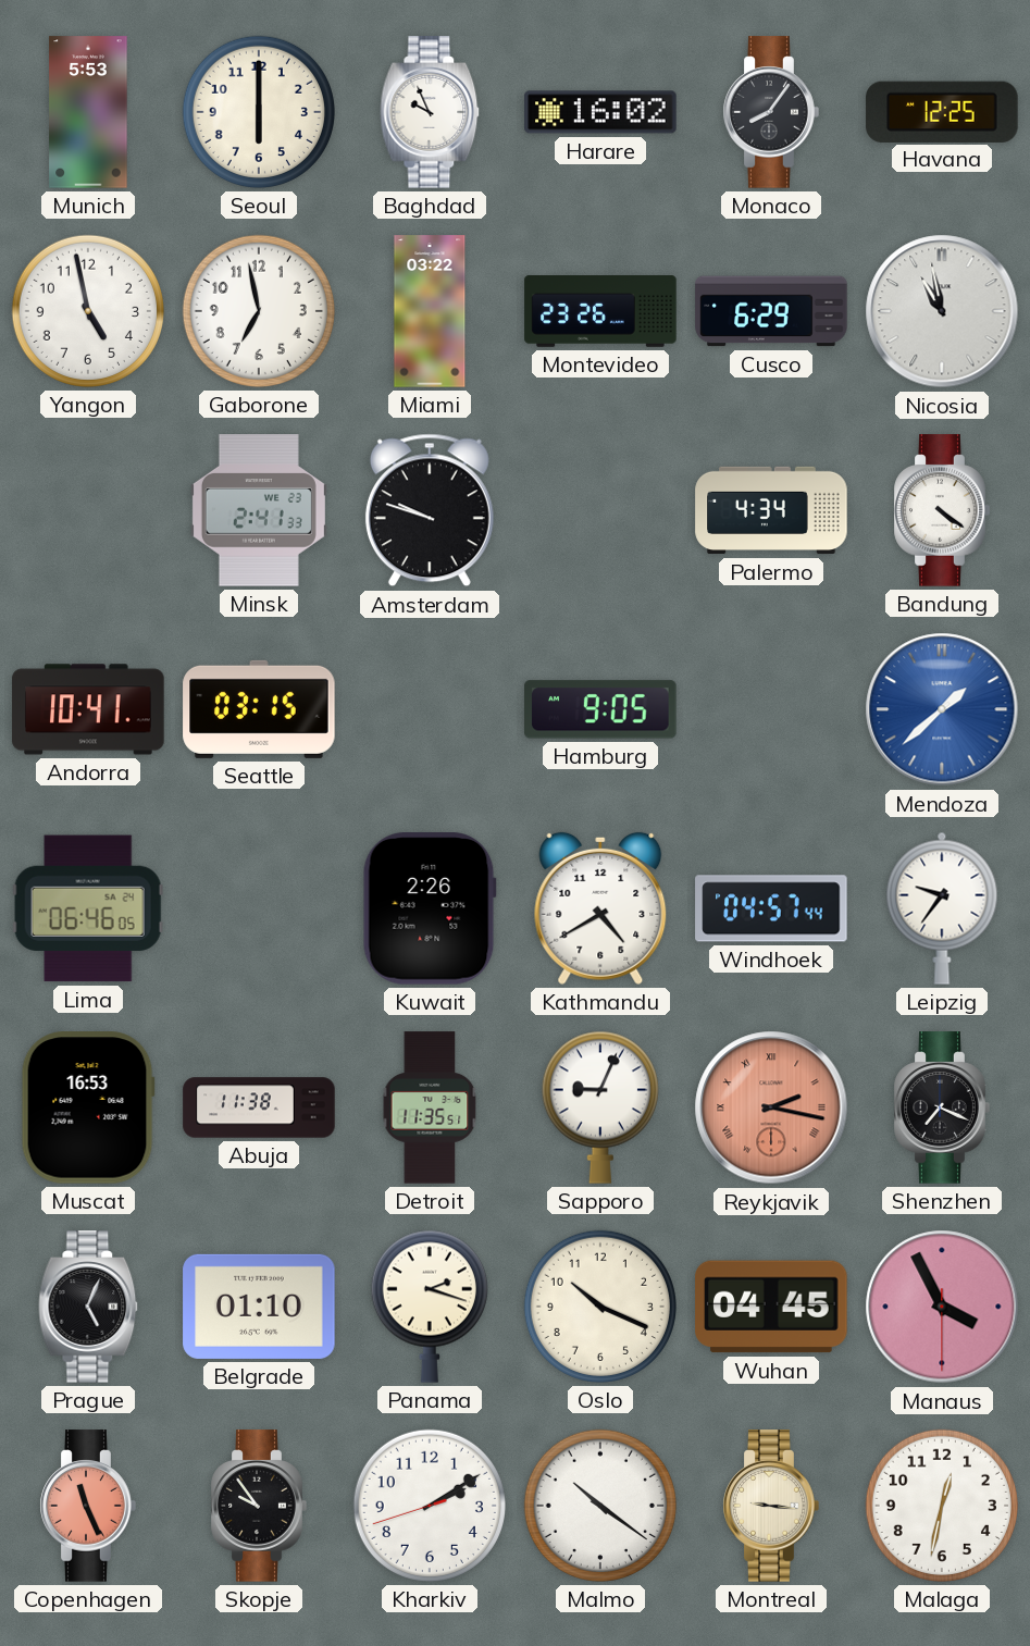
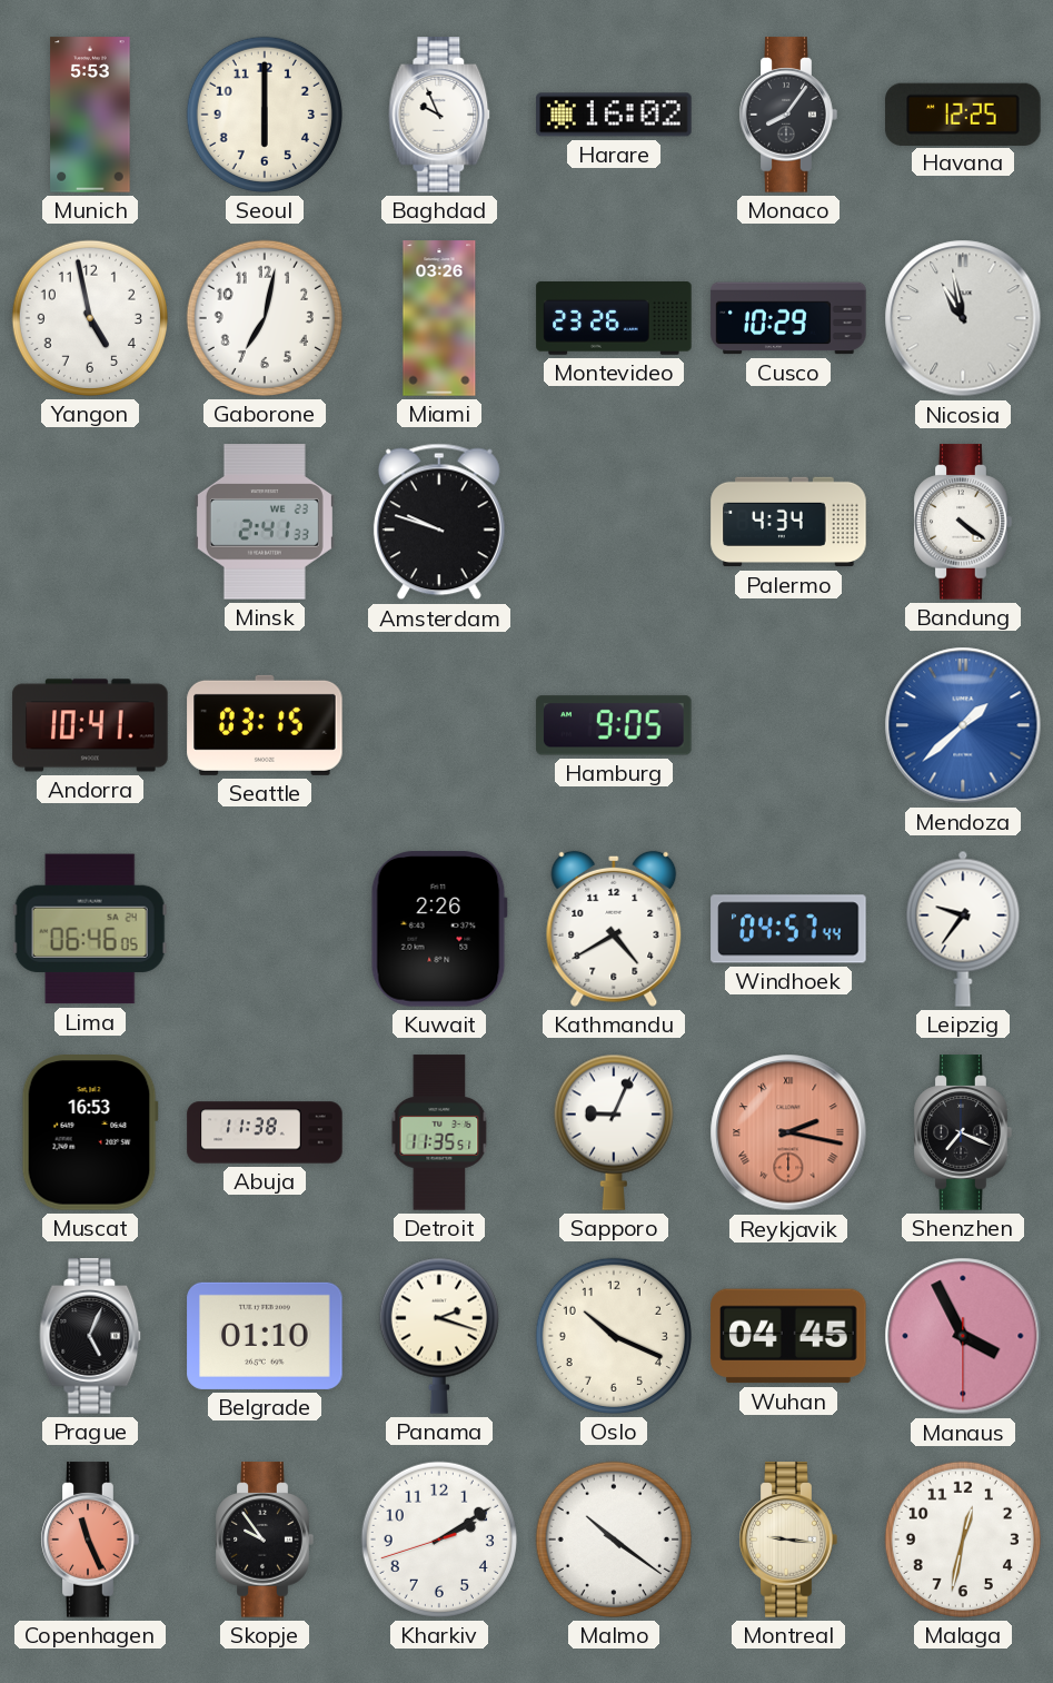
Gaborone: 6:58 -> 7:02
Miami: 03:22 -> 03:26
Cusco: 6:29 -> 10:29
